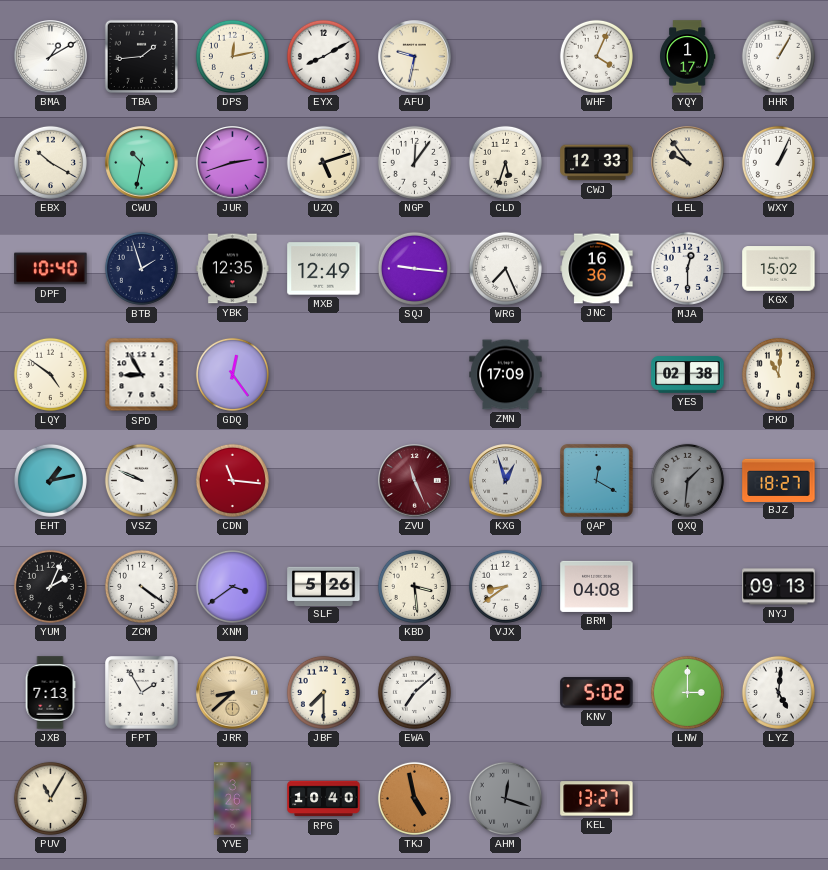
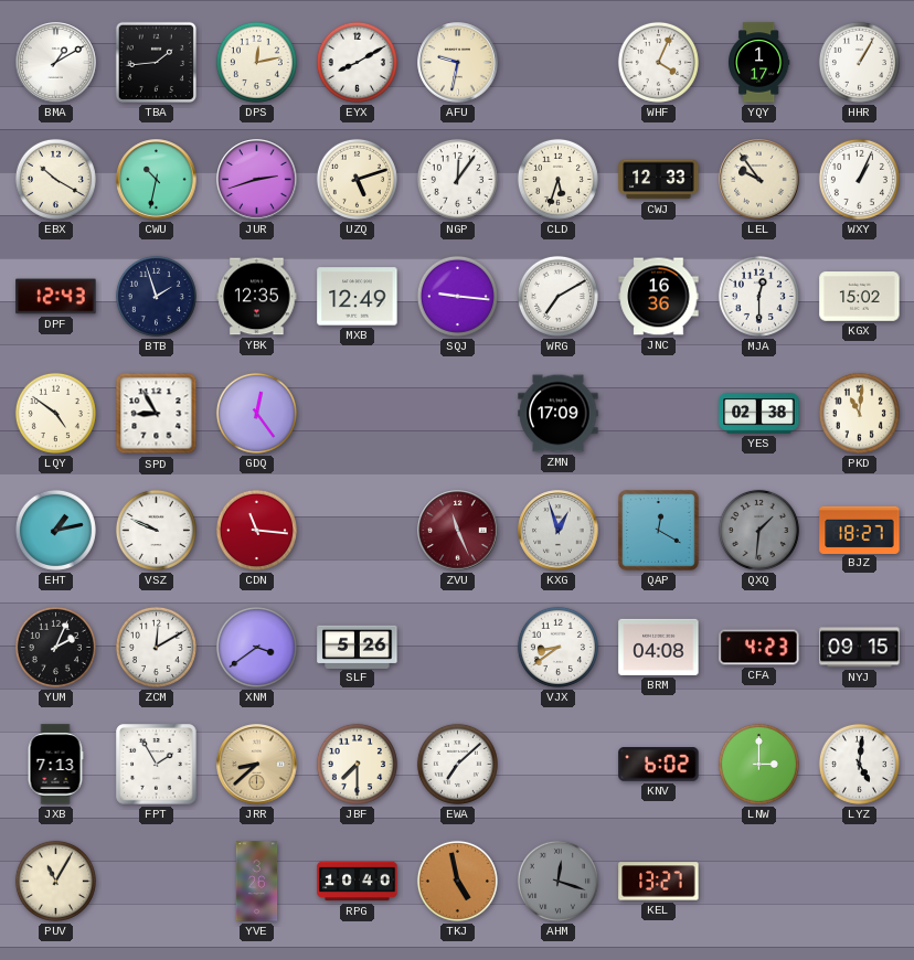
DPF: 10:40 -> 12:43
WRG: 7:26 -> 7:10
ZCM: 4:21 -> 12:10
KBD: 3:29 -> none
CFA: none -> 4:23
NYJ: 09:13 -> 09:15
KNV: 5:02 -> 6:02
